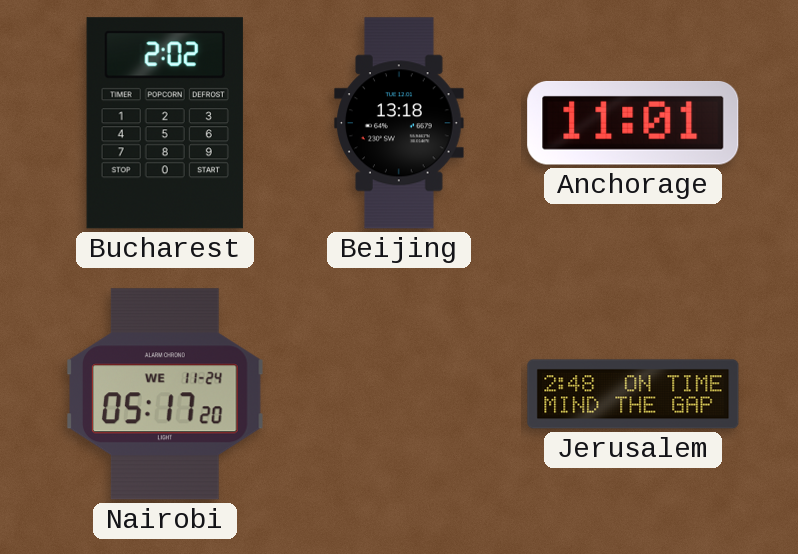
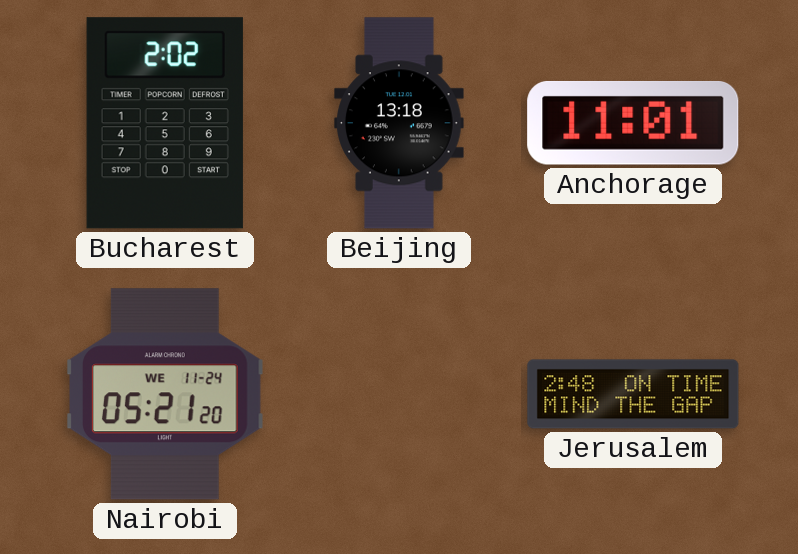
Nairobi: 05:17 -> 05:21
